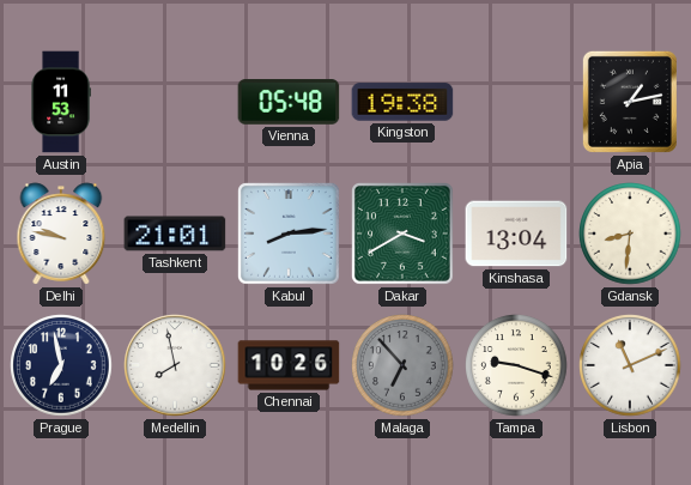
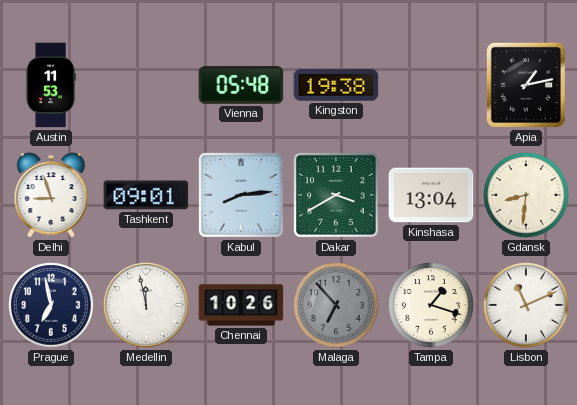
Delhi: 9:47 -> 8:57
Tashkent: 21:01 -> 09:01
Medellin: 7:58 -> 11:58
Tampa: 9:18 -> 1:18
